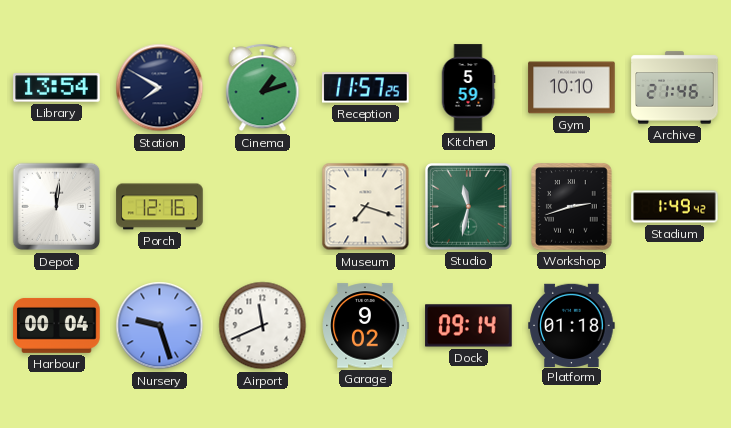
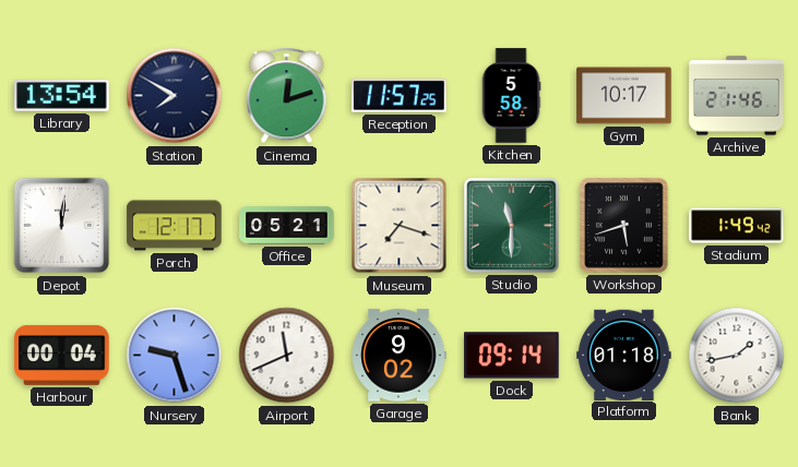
Cinema: 1:12 -> 12:12
Kitchen: 5:59 -> 5:58
Gym: 10:10 -> 10:17
Porch: 12:16 -> 12:17
Office: none -> 05:21
Studio: 11:32 -> 11:30
Workshop: 2:42 -> 5:42
Bank: none -> 1:43
